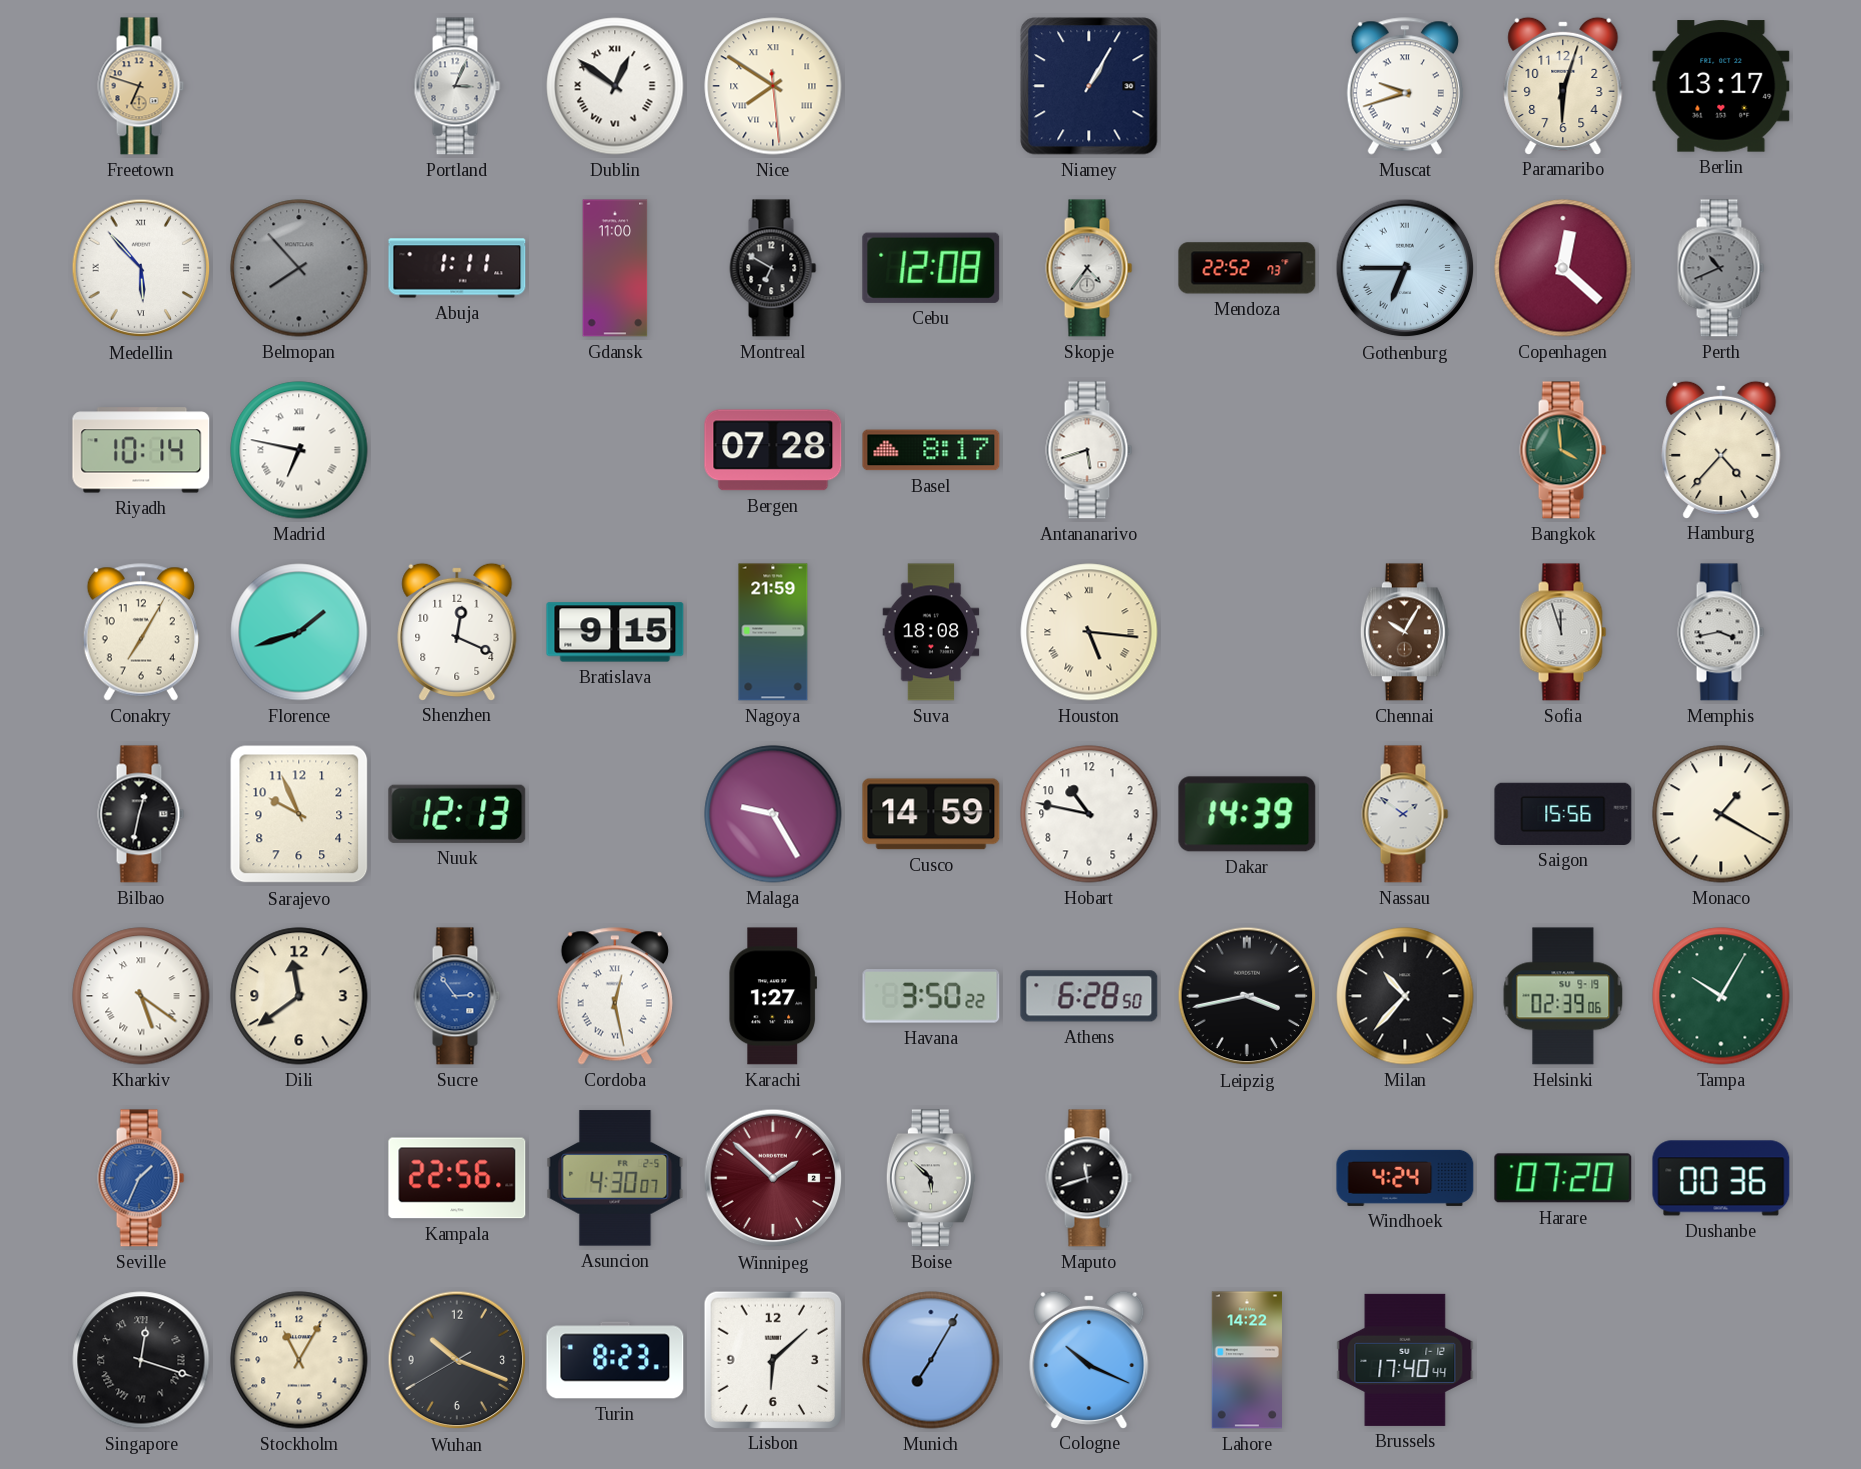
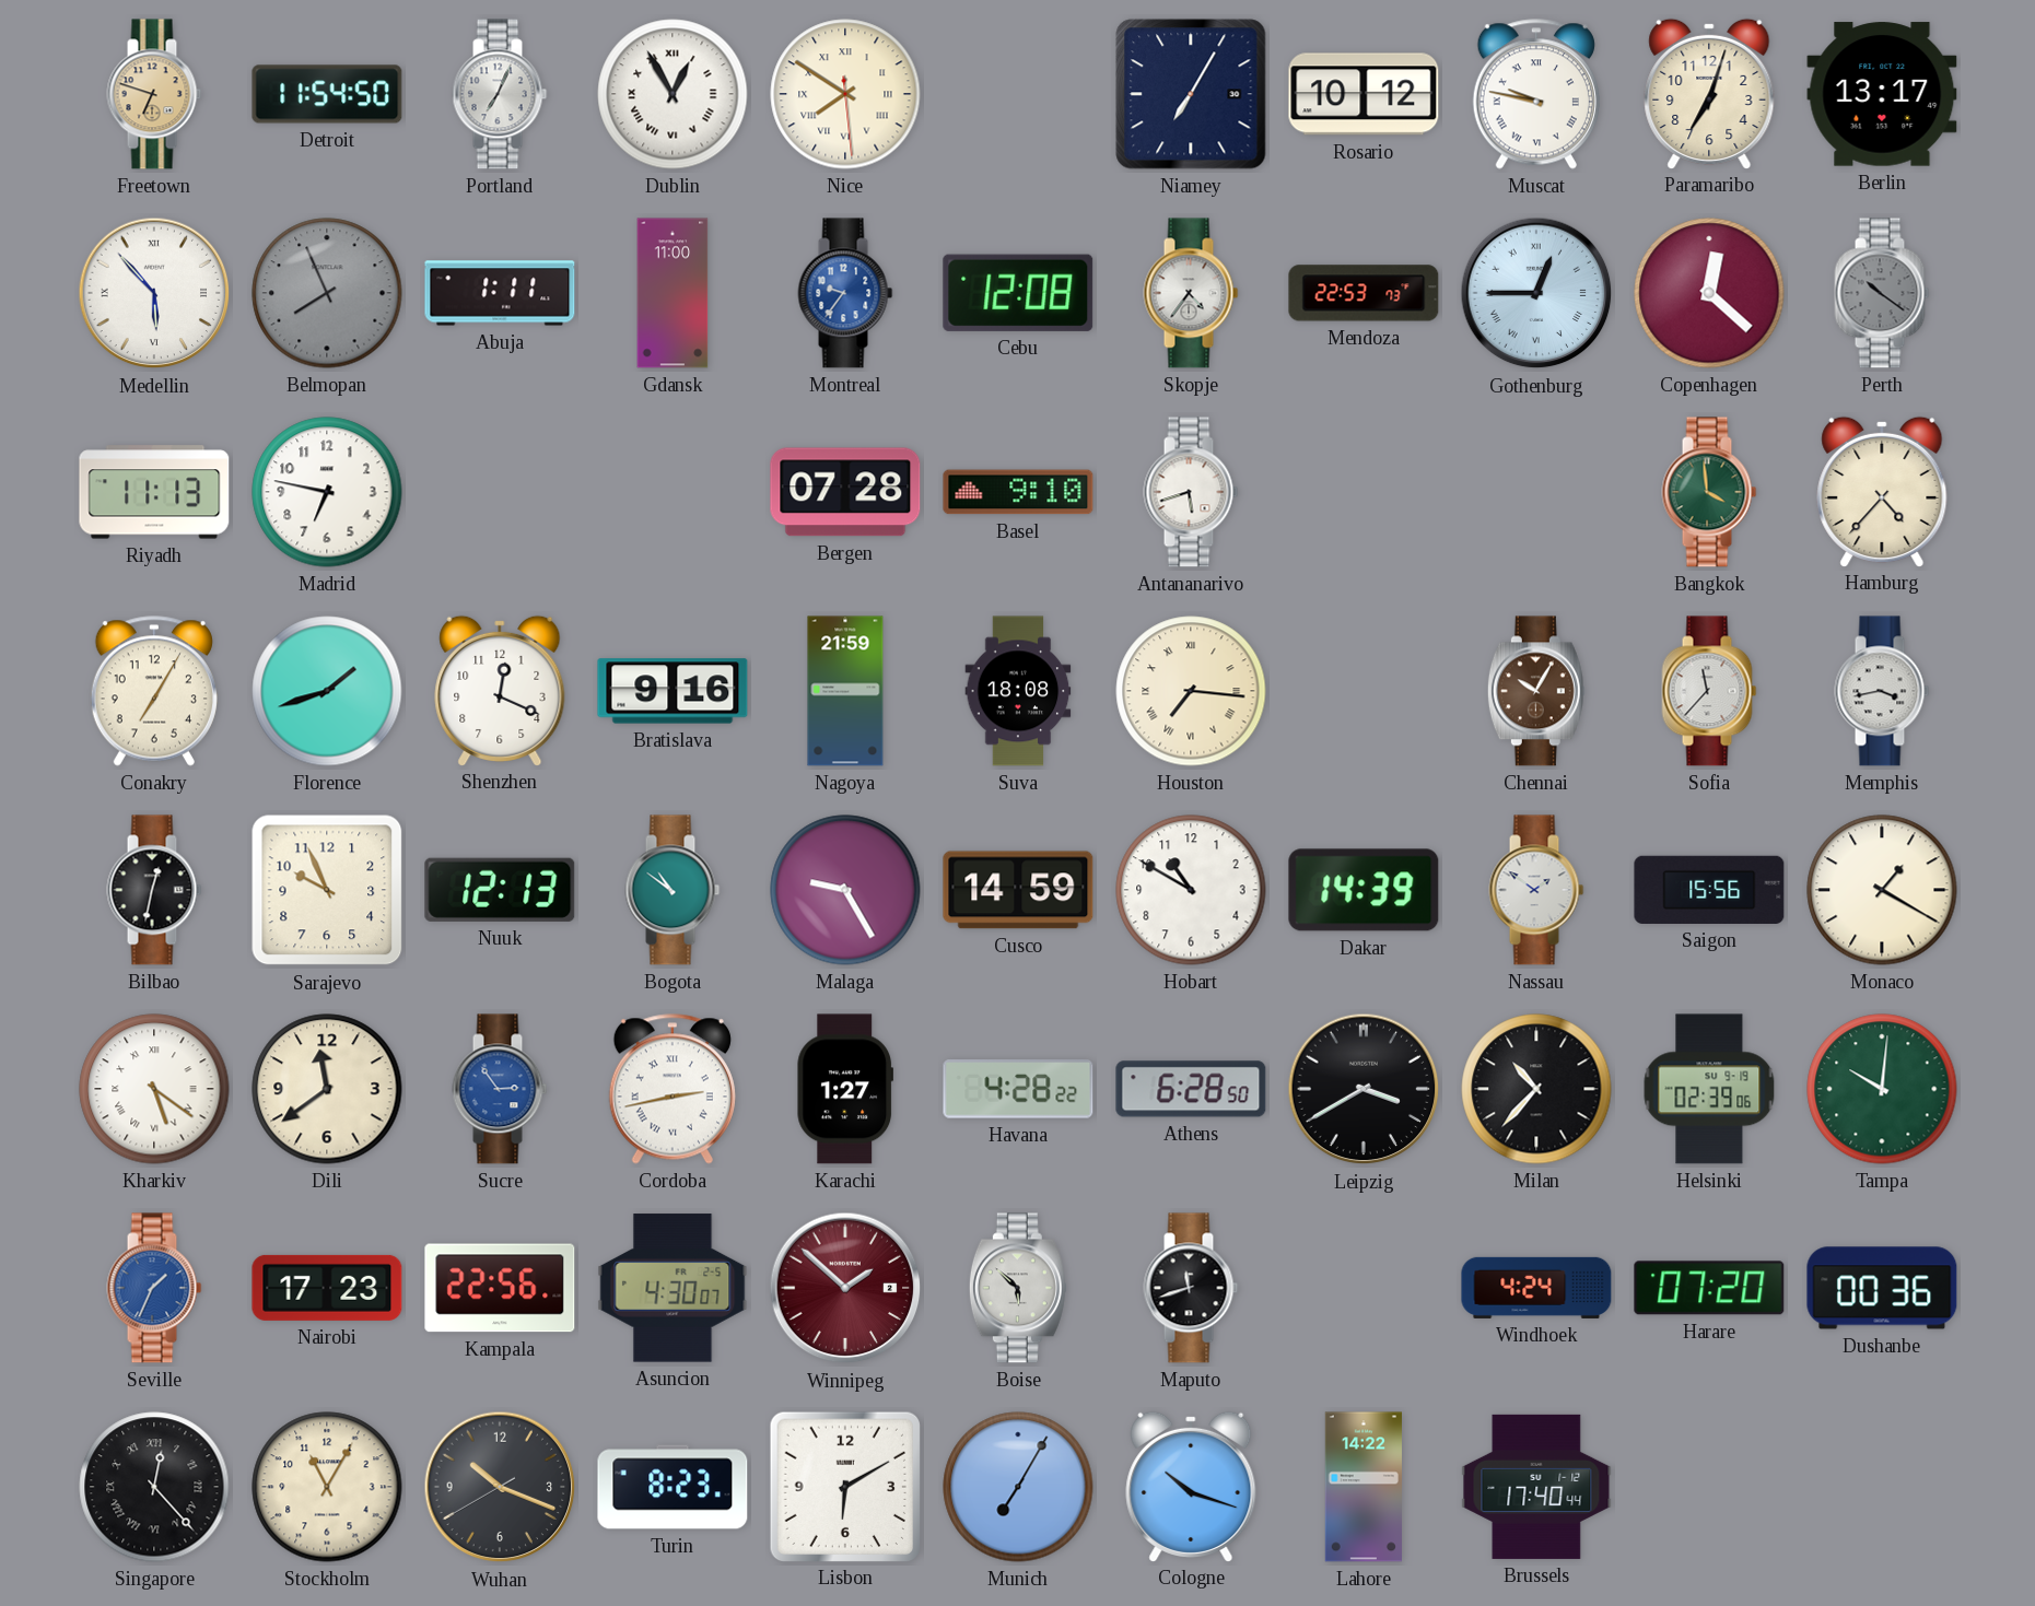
Detroit: none -> 11:54
Portland: 3:04 -> 7:04
Dublin: 12:51 -> 12:55
Niamey: 1:05 -> 7:05
Rosario: none -> 10:12
Muscat: 9:42 -> 9:47
Paramaribo: 6:03 -> 7:03
Belmopan: 7:53 -> 7:56
Montreal: 6:50 -> 9:36
Montreal dial: black -> blue
Mendoza: 22:52 -> 22:53
Gothenburg: 6:45 -> 12:45
Perth: 10:41 -> 10:21
Riyadh: 10:14 -> 11:13
Madrid numerals: Roman -> Arabic
Basel: 8:17 -> 9:10
Bratislava: 9:15 -> 9:16
Houston: 5:16 -> 7:16
Sofia: 11:57 -> 11:37
Bogota: none -> 10:51
Hobart: 10:47 -> 10:50
Cordoba: 12:28 -> 2:43
Havana: 3:50 -> 4:28
Leipzig: 3:43 -> 3:40
Tampa: 10:05 -> 10:01
Nairobi: none -> 17:23
Singapore: 12:18 -> 12:23
Lisbon: 6:08 -> 6:10
Cologne: 10:19 -> 10:18
